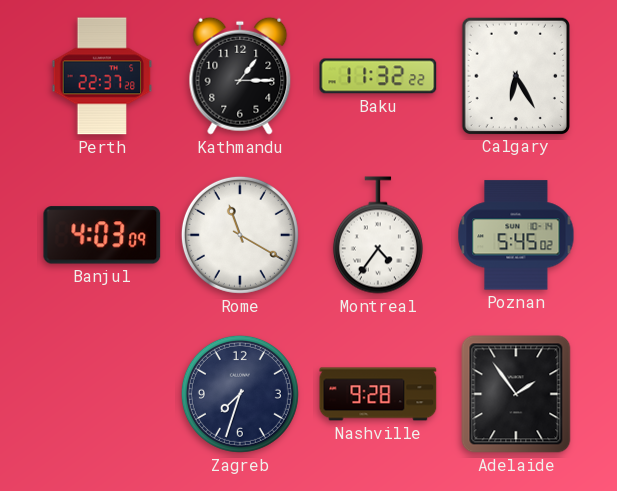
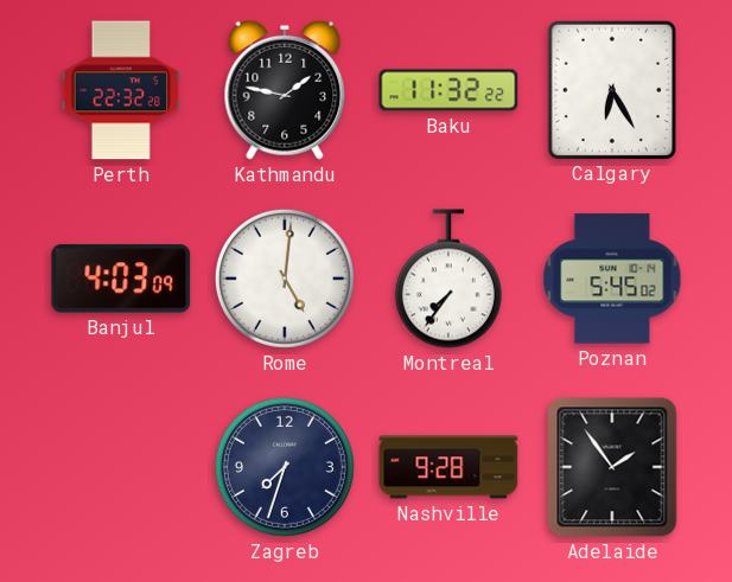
Perth: 22:37 -> 22:32
Kathmandu: 1:15 -> 1:47
Rome: 11:20 -> 5:01
Montreal: 4:36 -> 7:36
